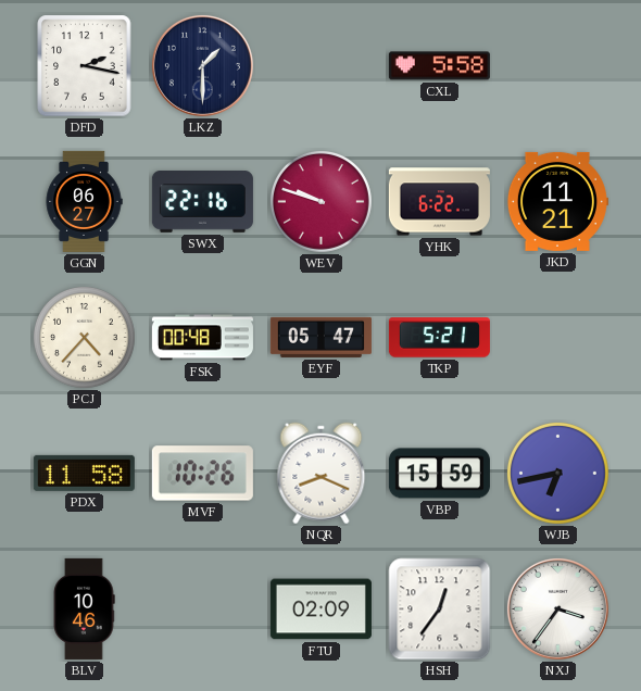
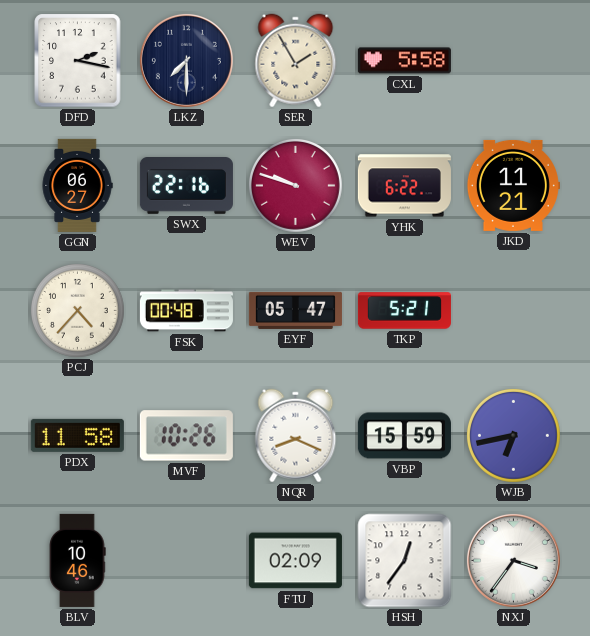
LKZ: 1:30 -> 7:30
SER: none -> 1:55
